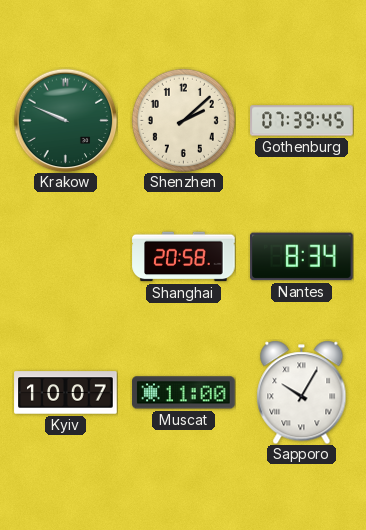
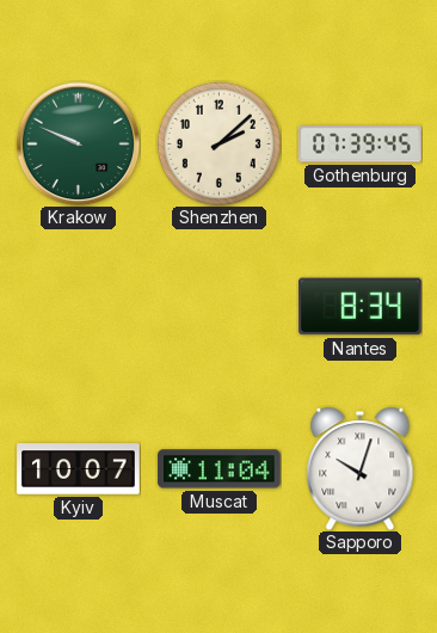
Shanghai: 20:58 -> none
Muscat: 11:00 -> 11:04
Sapporo: 10:05 -> 10:03
